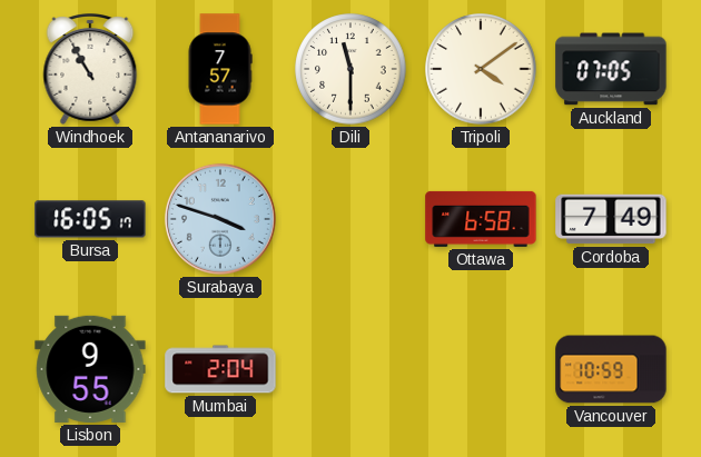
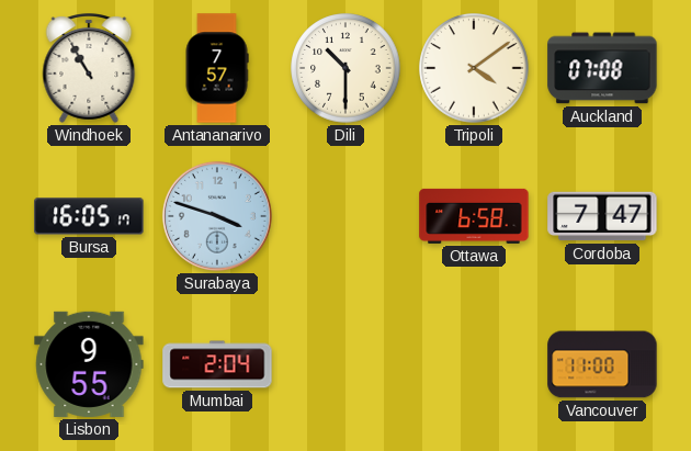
Dili: 11:30 -> 10:30
Auckland: 07:05 -> 07:08
Cordoba: 7:49 -> 7:47
Vancouver: 10:59 -> 11:00
